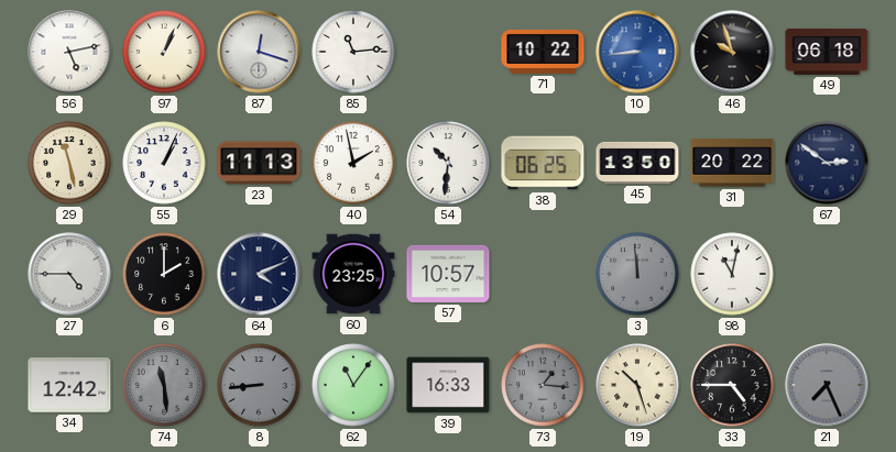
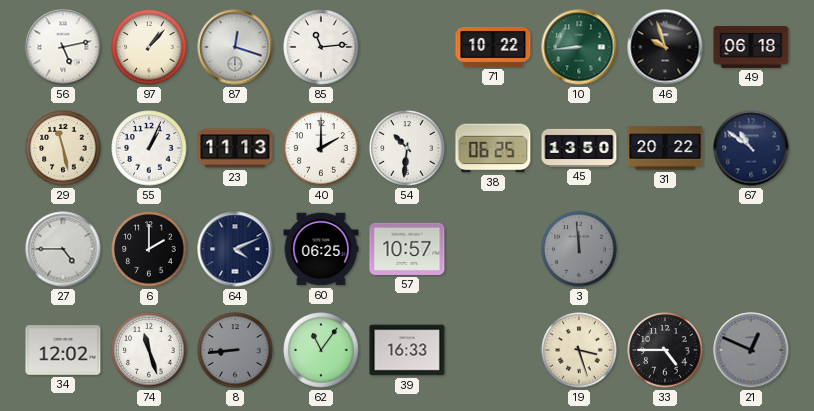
97: 1:04 -> 1:07
10 dial: blue -> green
40: 1:58 -> 2:00
67: 2:51 -> 10:51
60: 23:25 -> 06:25
98: 11:02 -> none
34: 12:42 -> 12:02
74: 11:29 -> 11:27
74 dial: grey -> white
73: 1:16 -> none
19: 10:27 -> 3:27
21: 7:26 -> 12:49
